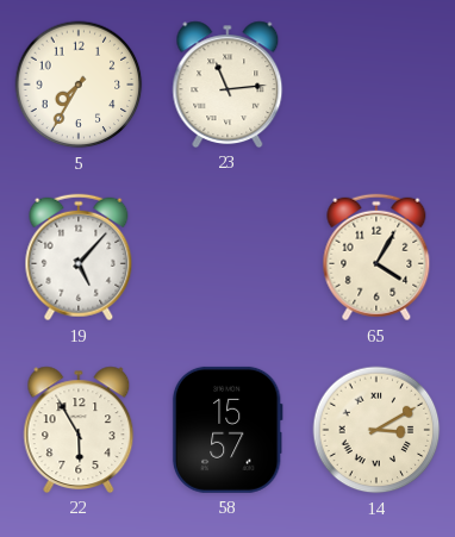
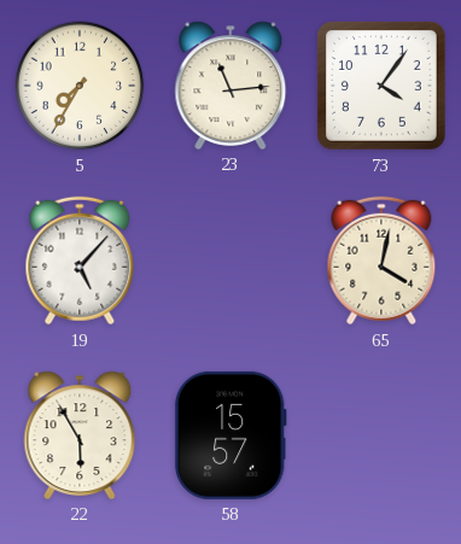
73: none -> 4:06
65: 4:05 -> 4:02
14: 3:10 -> none
